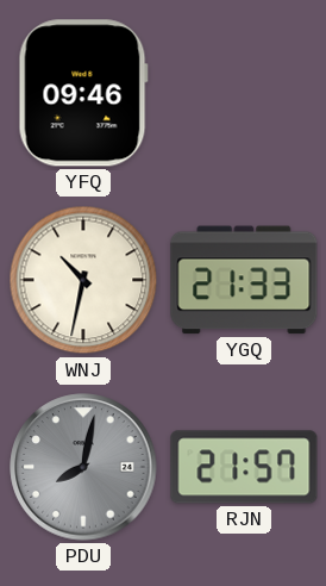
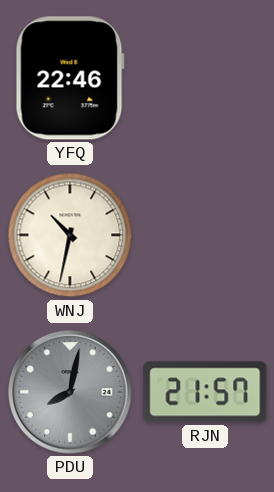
YFQ: 09:46 -> 22:46
YGQ: 21:33 -> none
